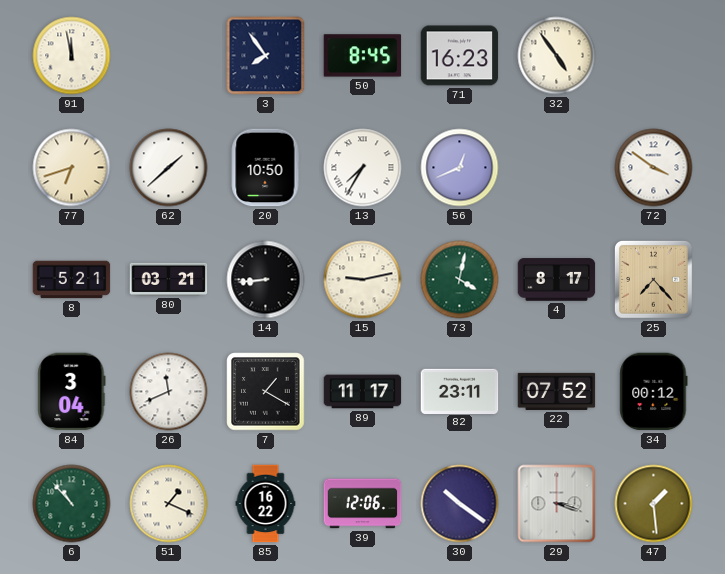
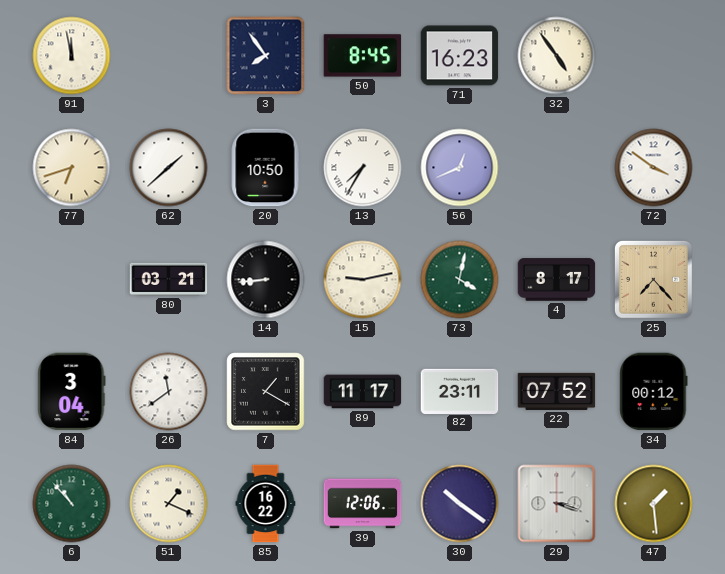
8: 5:21 -> none
26: 11:41 -> 11:39
